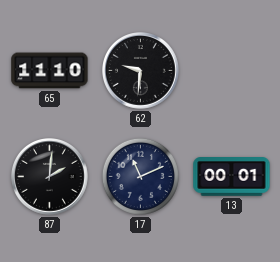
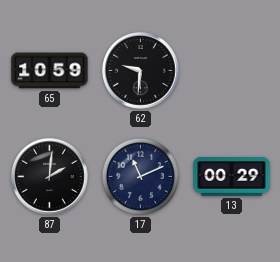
65: 11:10 -> 10:59
13: 00:01 -> 00:29
